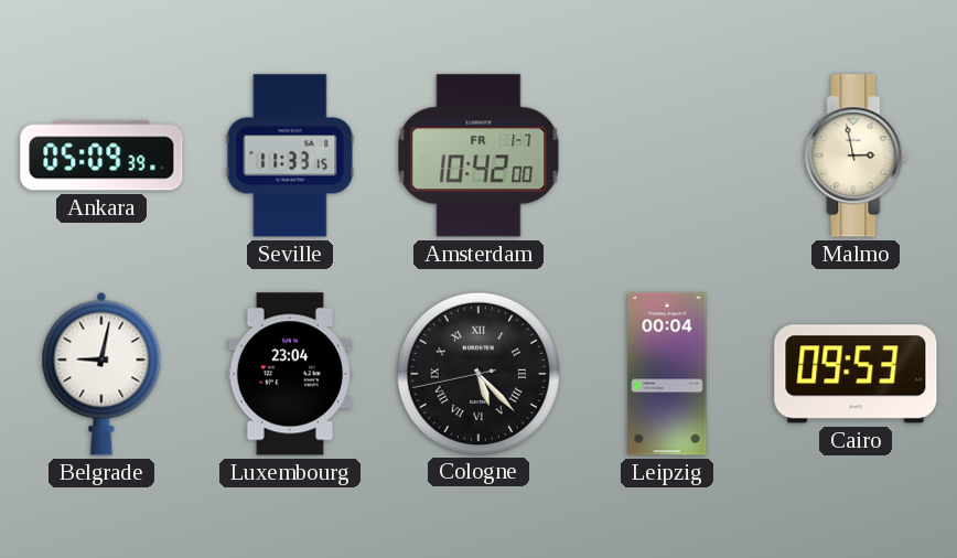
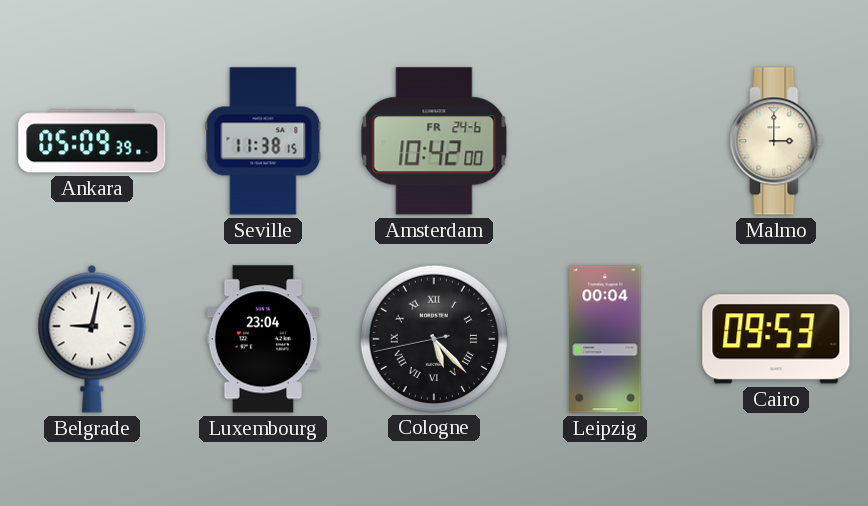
Seville: 11:33 -> 11:38
Amsterdam date: FR 1-7 -> FR 24-6
Malmo: 2:58 -> 3:00
